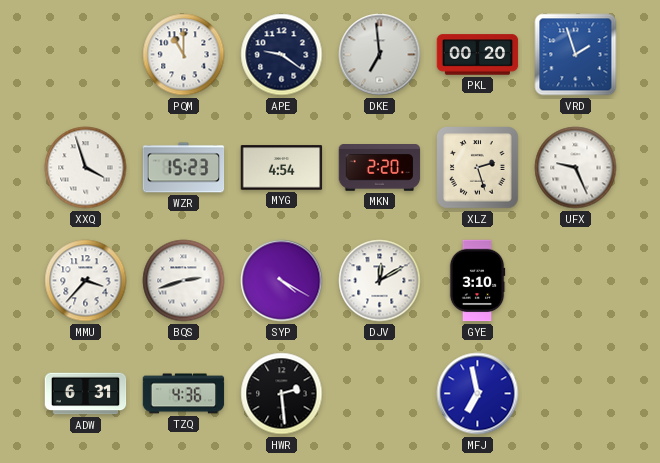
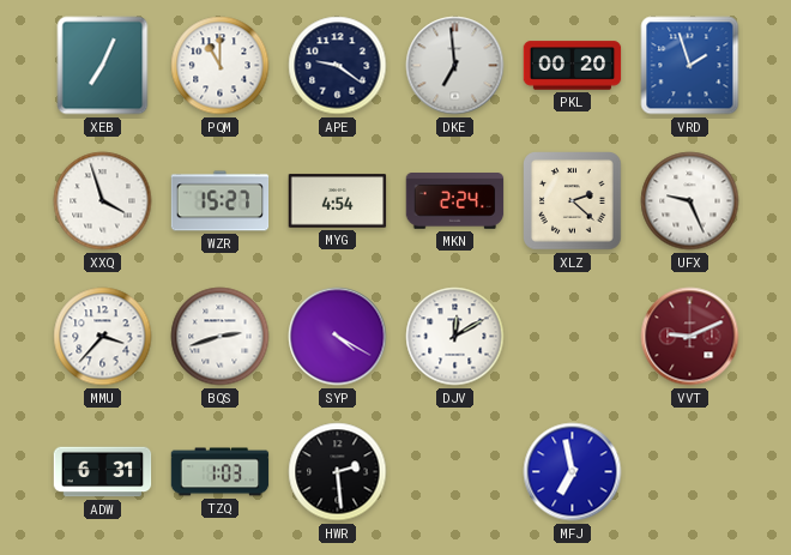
XEB: none -> 7:04
WZR: 15:23 -> 15:27
MKN: 2:20 -> 2:24
XLZ: 2:27 -> 2:22
GYE: 3:10 -> none
VVT: none -> 9:11
TZQ: 4:36 -> 1:03
